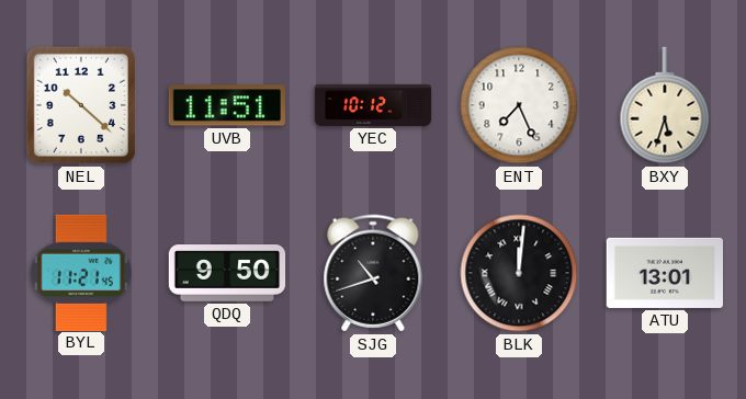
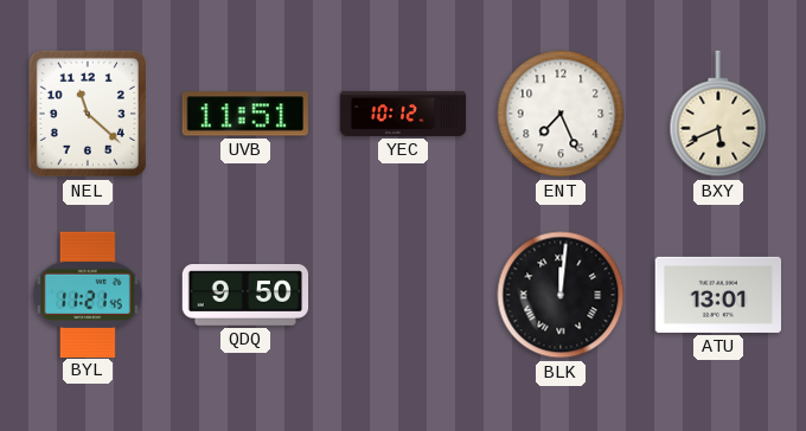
NEL: 10:22 -> 11:22
BXY: 5:33 -> 5:41
SJG: 10:42 -> none
